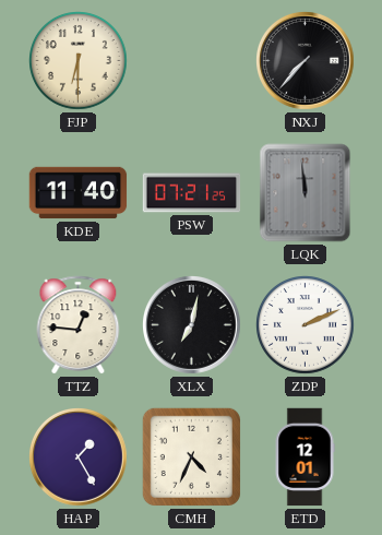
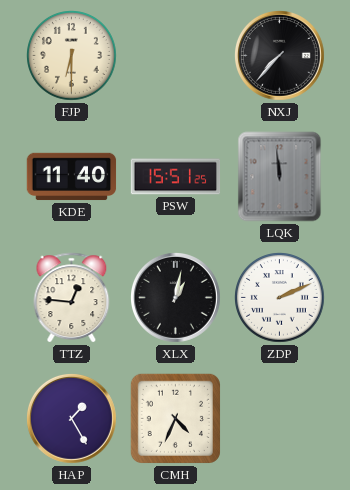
PSW: 07:21 -> 15:51
XLX: 7:02 -> 1:02
ETD: 12:01 -> none
